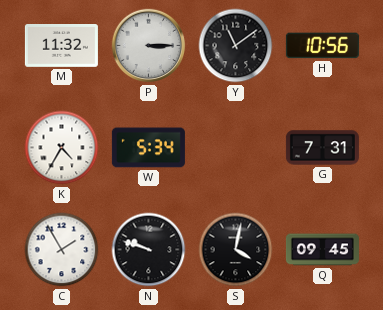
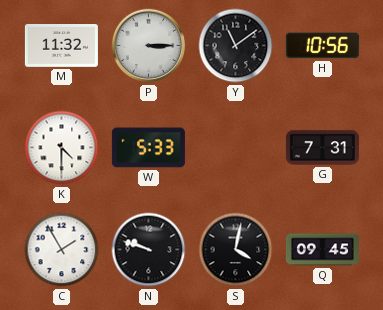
K: 4:35 -> 4:30
W: 5:34 -> 5:33
